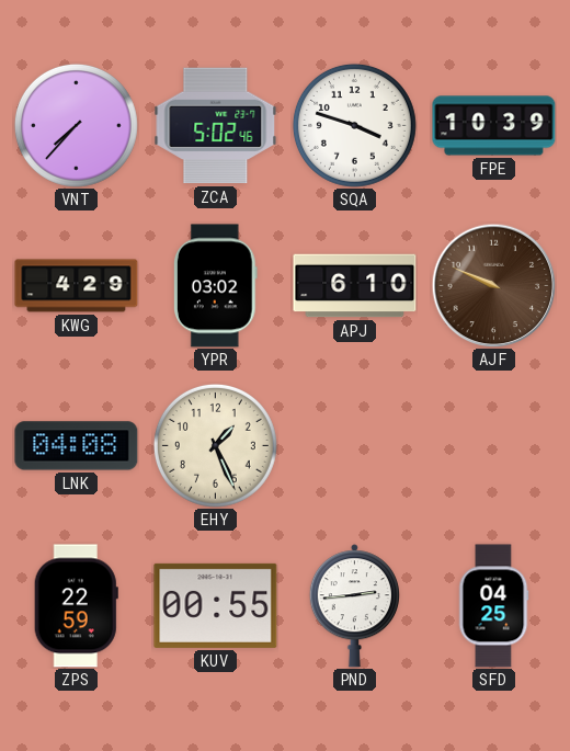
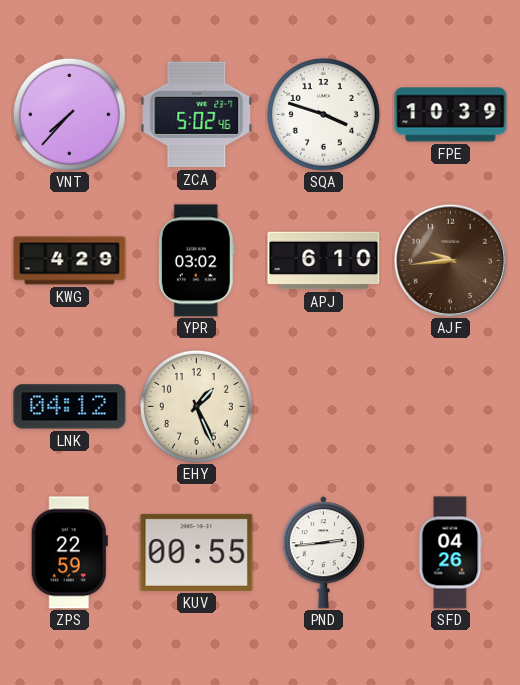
AJF: 9:49 -> 9:44
LNK: 04:08 -> 04:12
SFD: 04:25 -> 04:26
